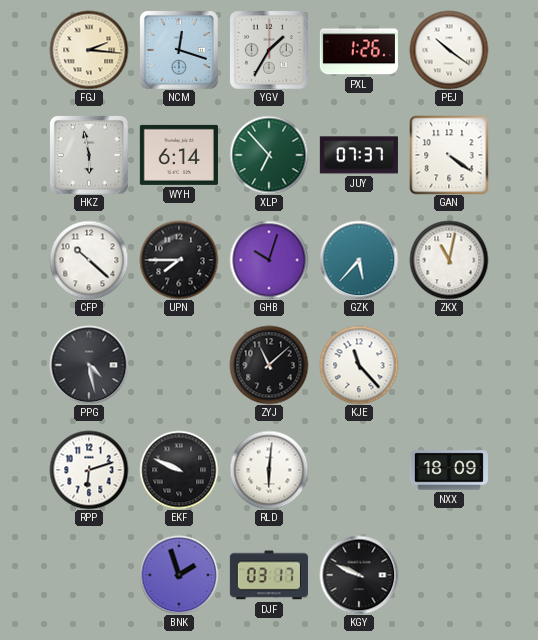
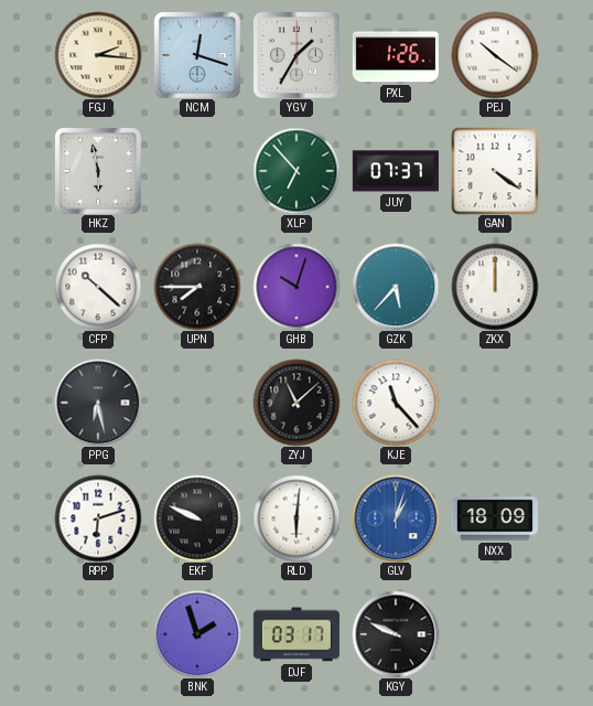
WYH: 6:14 -> none
ZKX: 11:02 -> 12:00
PPG: 4:28 -> 6:28
GLV: none -> 1:03
